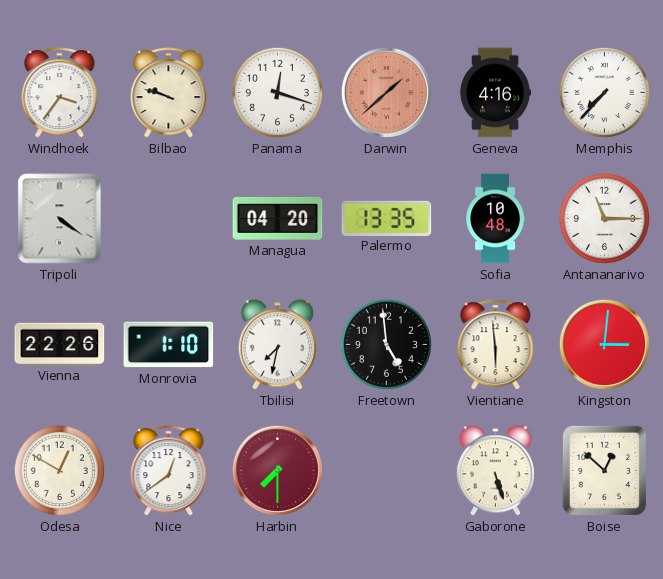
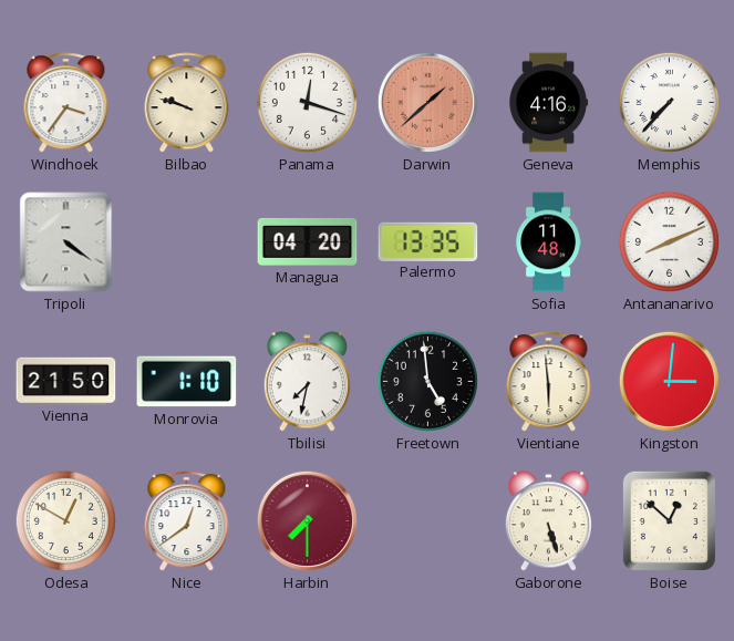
Sofia: 10:48 -> 11:48
Antananarivo: 11:15 -> 8:11
Vienna: 22:26 -> 21:50
